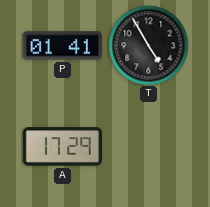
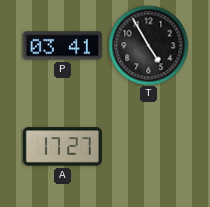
P: 01:41 -> 03:41
A: 17:29 -> 17:27
